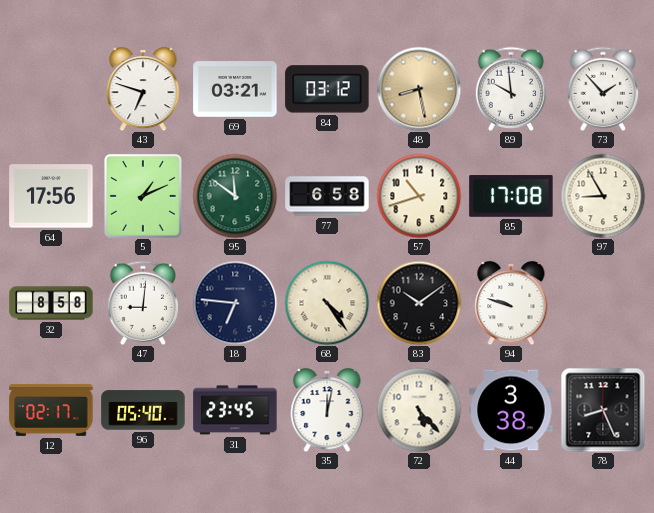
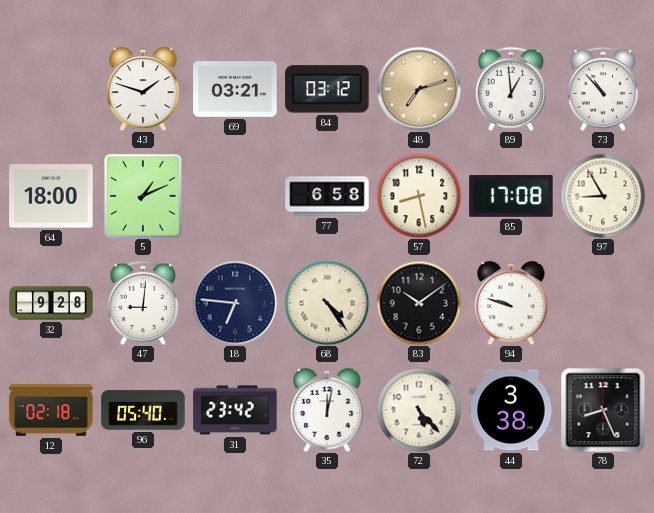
43: 6:48 -> 1:48
48: 8:28 -> 7:12
89: 9:59 -> 12:59
73: 1:53 -> 10:53
64: 17:56 -> 18:00
95: 11:51 -> none
57: 10:42 -> 8:28
32: 8:58 -> 9:28
12: 02:17 -> 02:18
31: 23:45 -> 23:42
